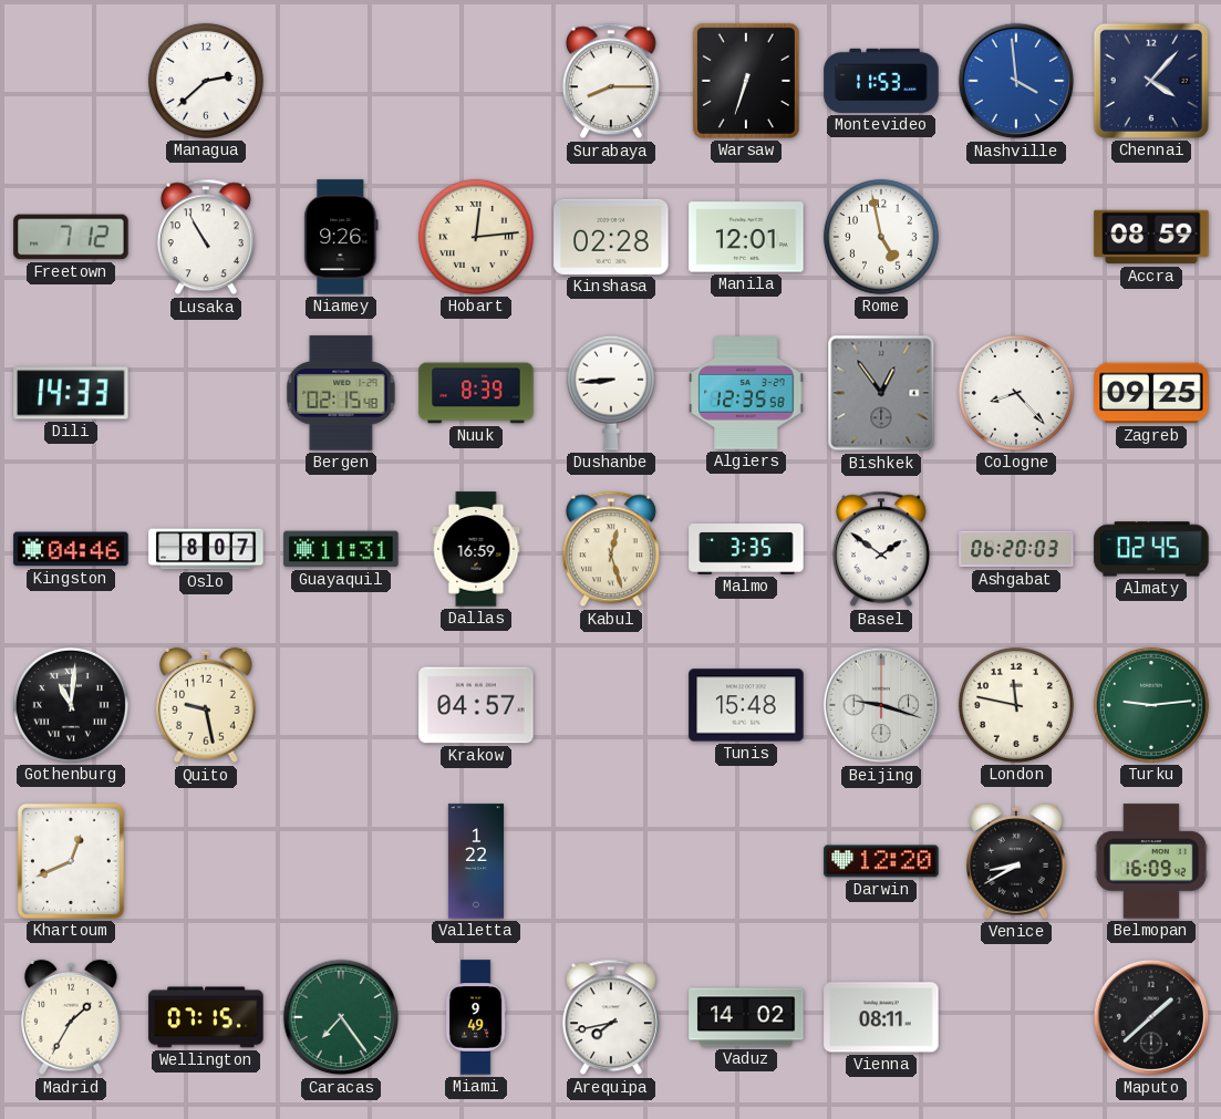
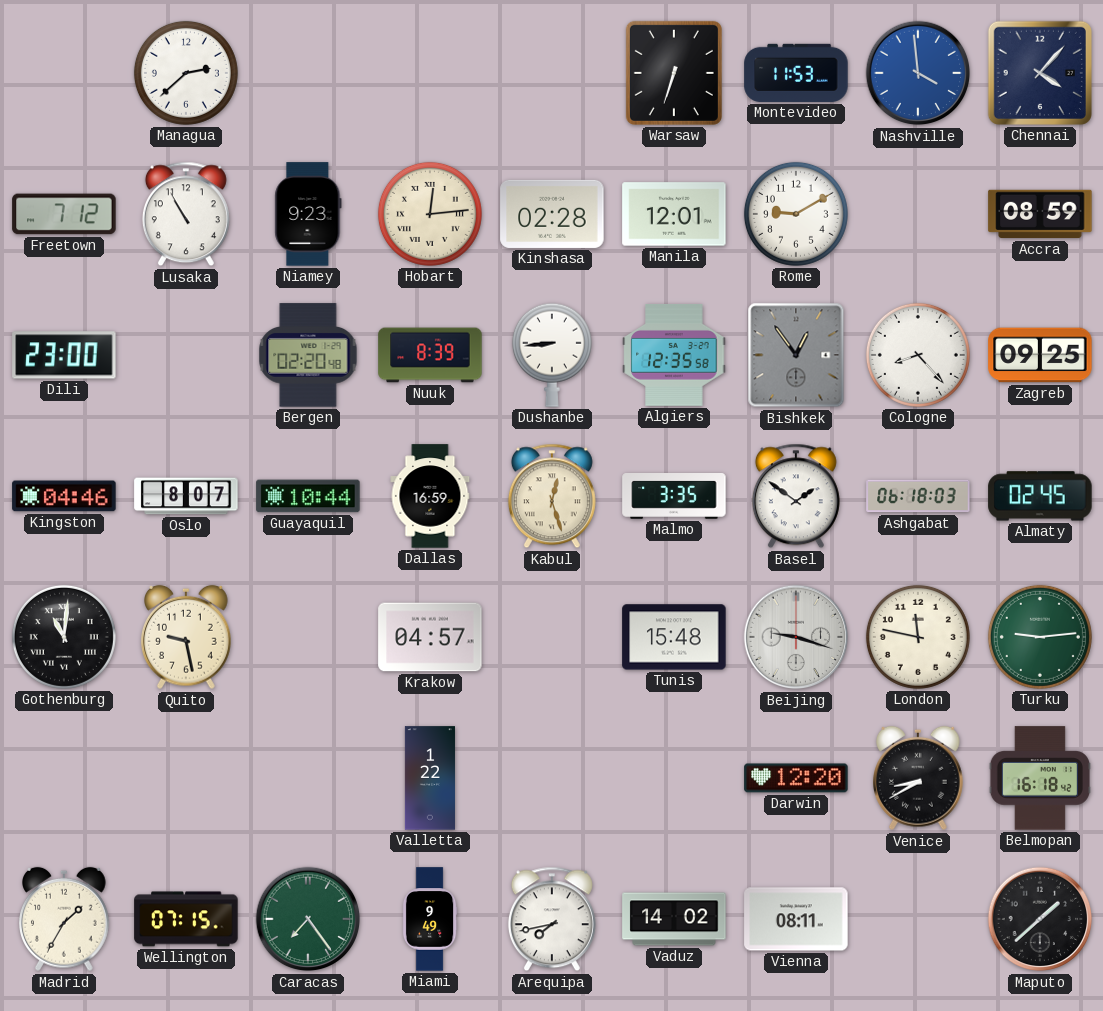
Surabaya: 8:15 -> none
Niamey: 9:26 -> 9:23
Rome: 4:58 -> 9:10
Dili: 14:33 -> 23:00
Bergen: 02:15 -> 02:20
Guayaquil: 11:31 -> 10:44
Ashgabat: 06:20 -> 06:18
Khartoum: 12:41 -> none
Belmopan: 16:09 -> 16:18
